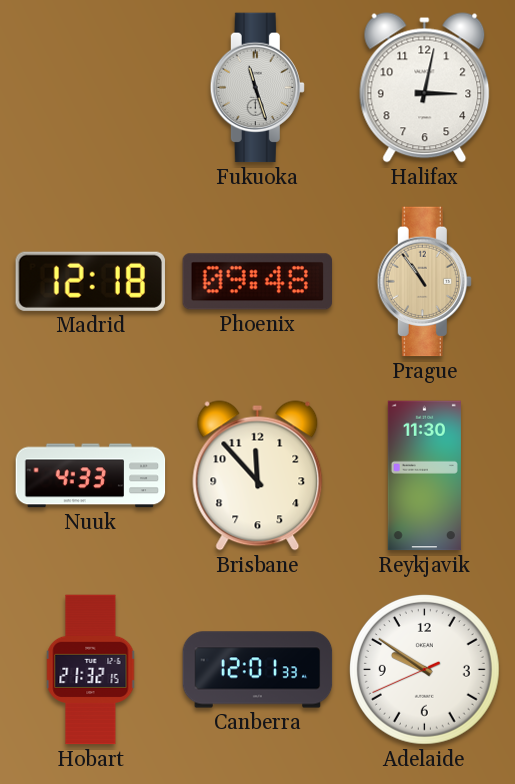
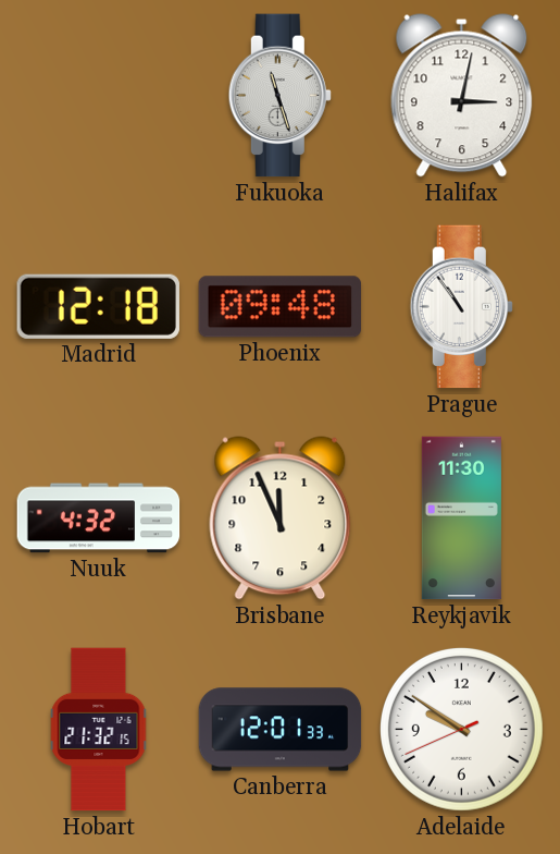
Prague dial: champagne -> white
Nuuk: 4:33 -> 4:32
Brisbane: 11:53 -> 11:56
